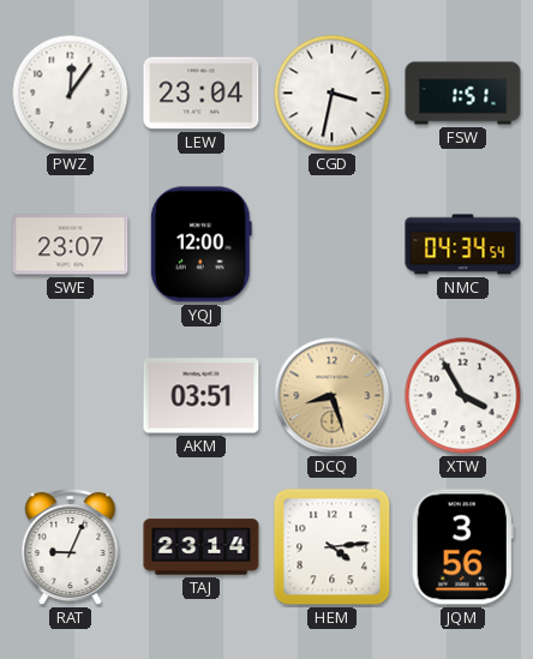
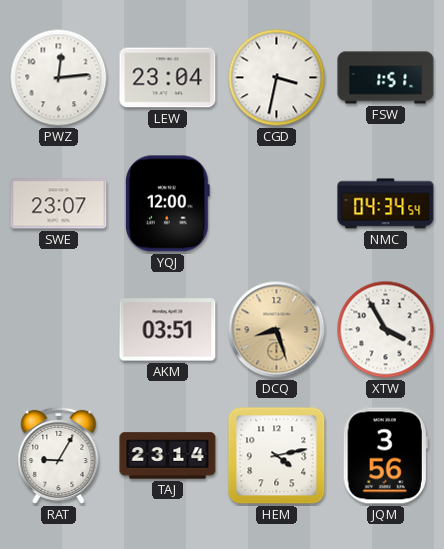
PWZ: 12:06 -> 12:14
RAT: 9:04 -> 9:05
HEM: 4:14 -> 4:13
